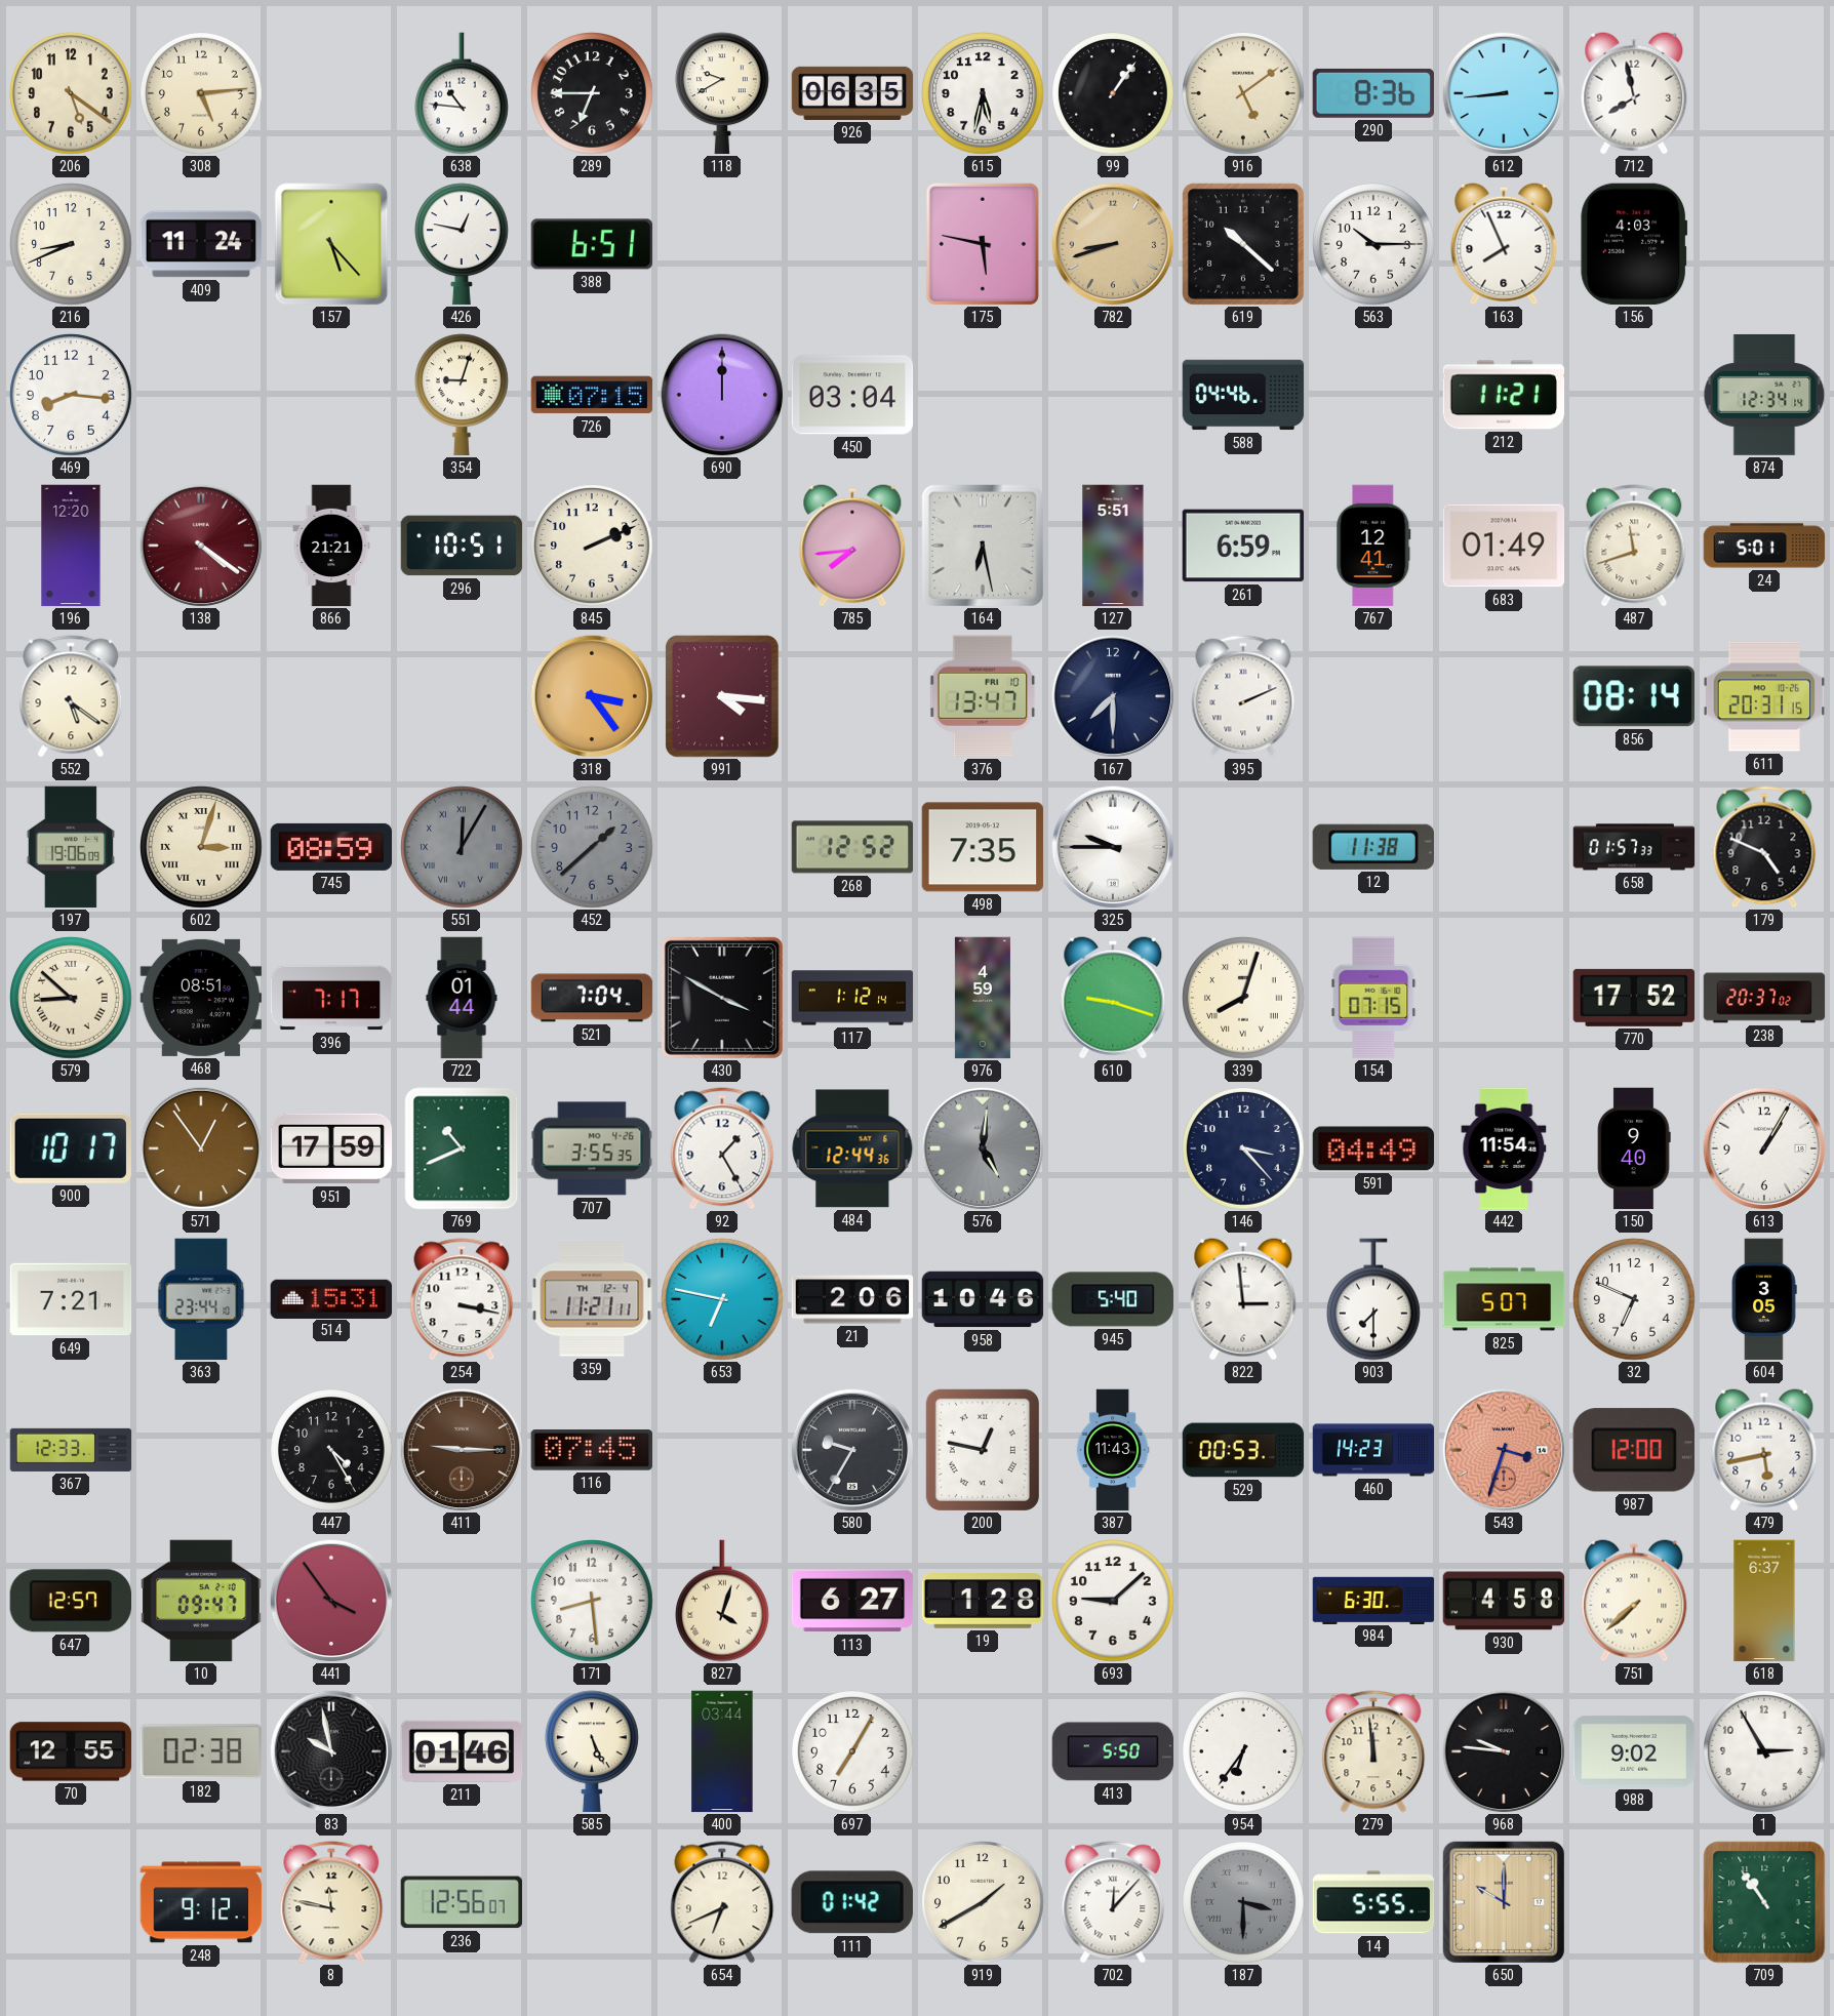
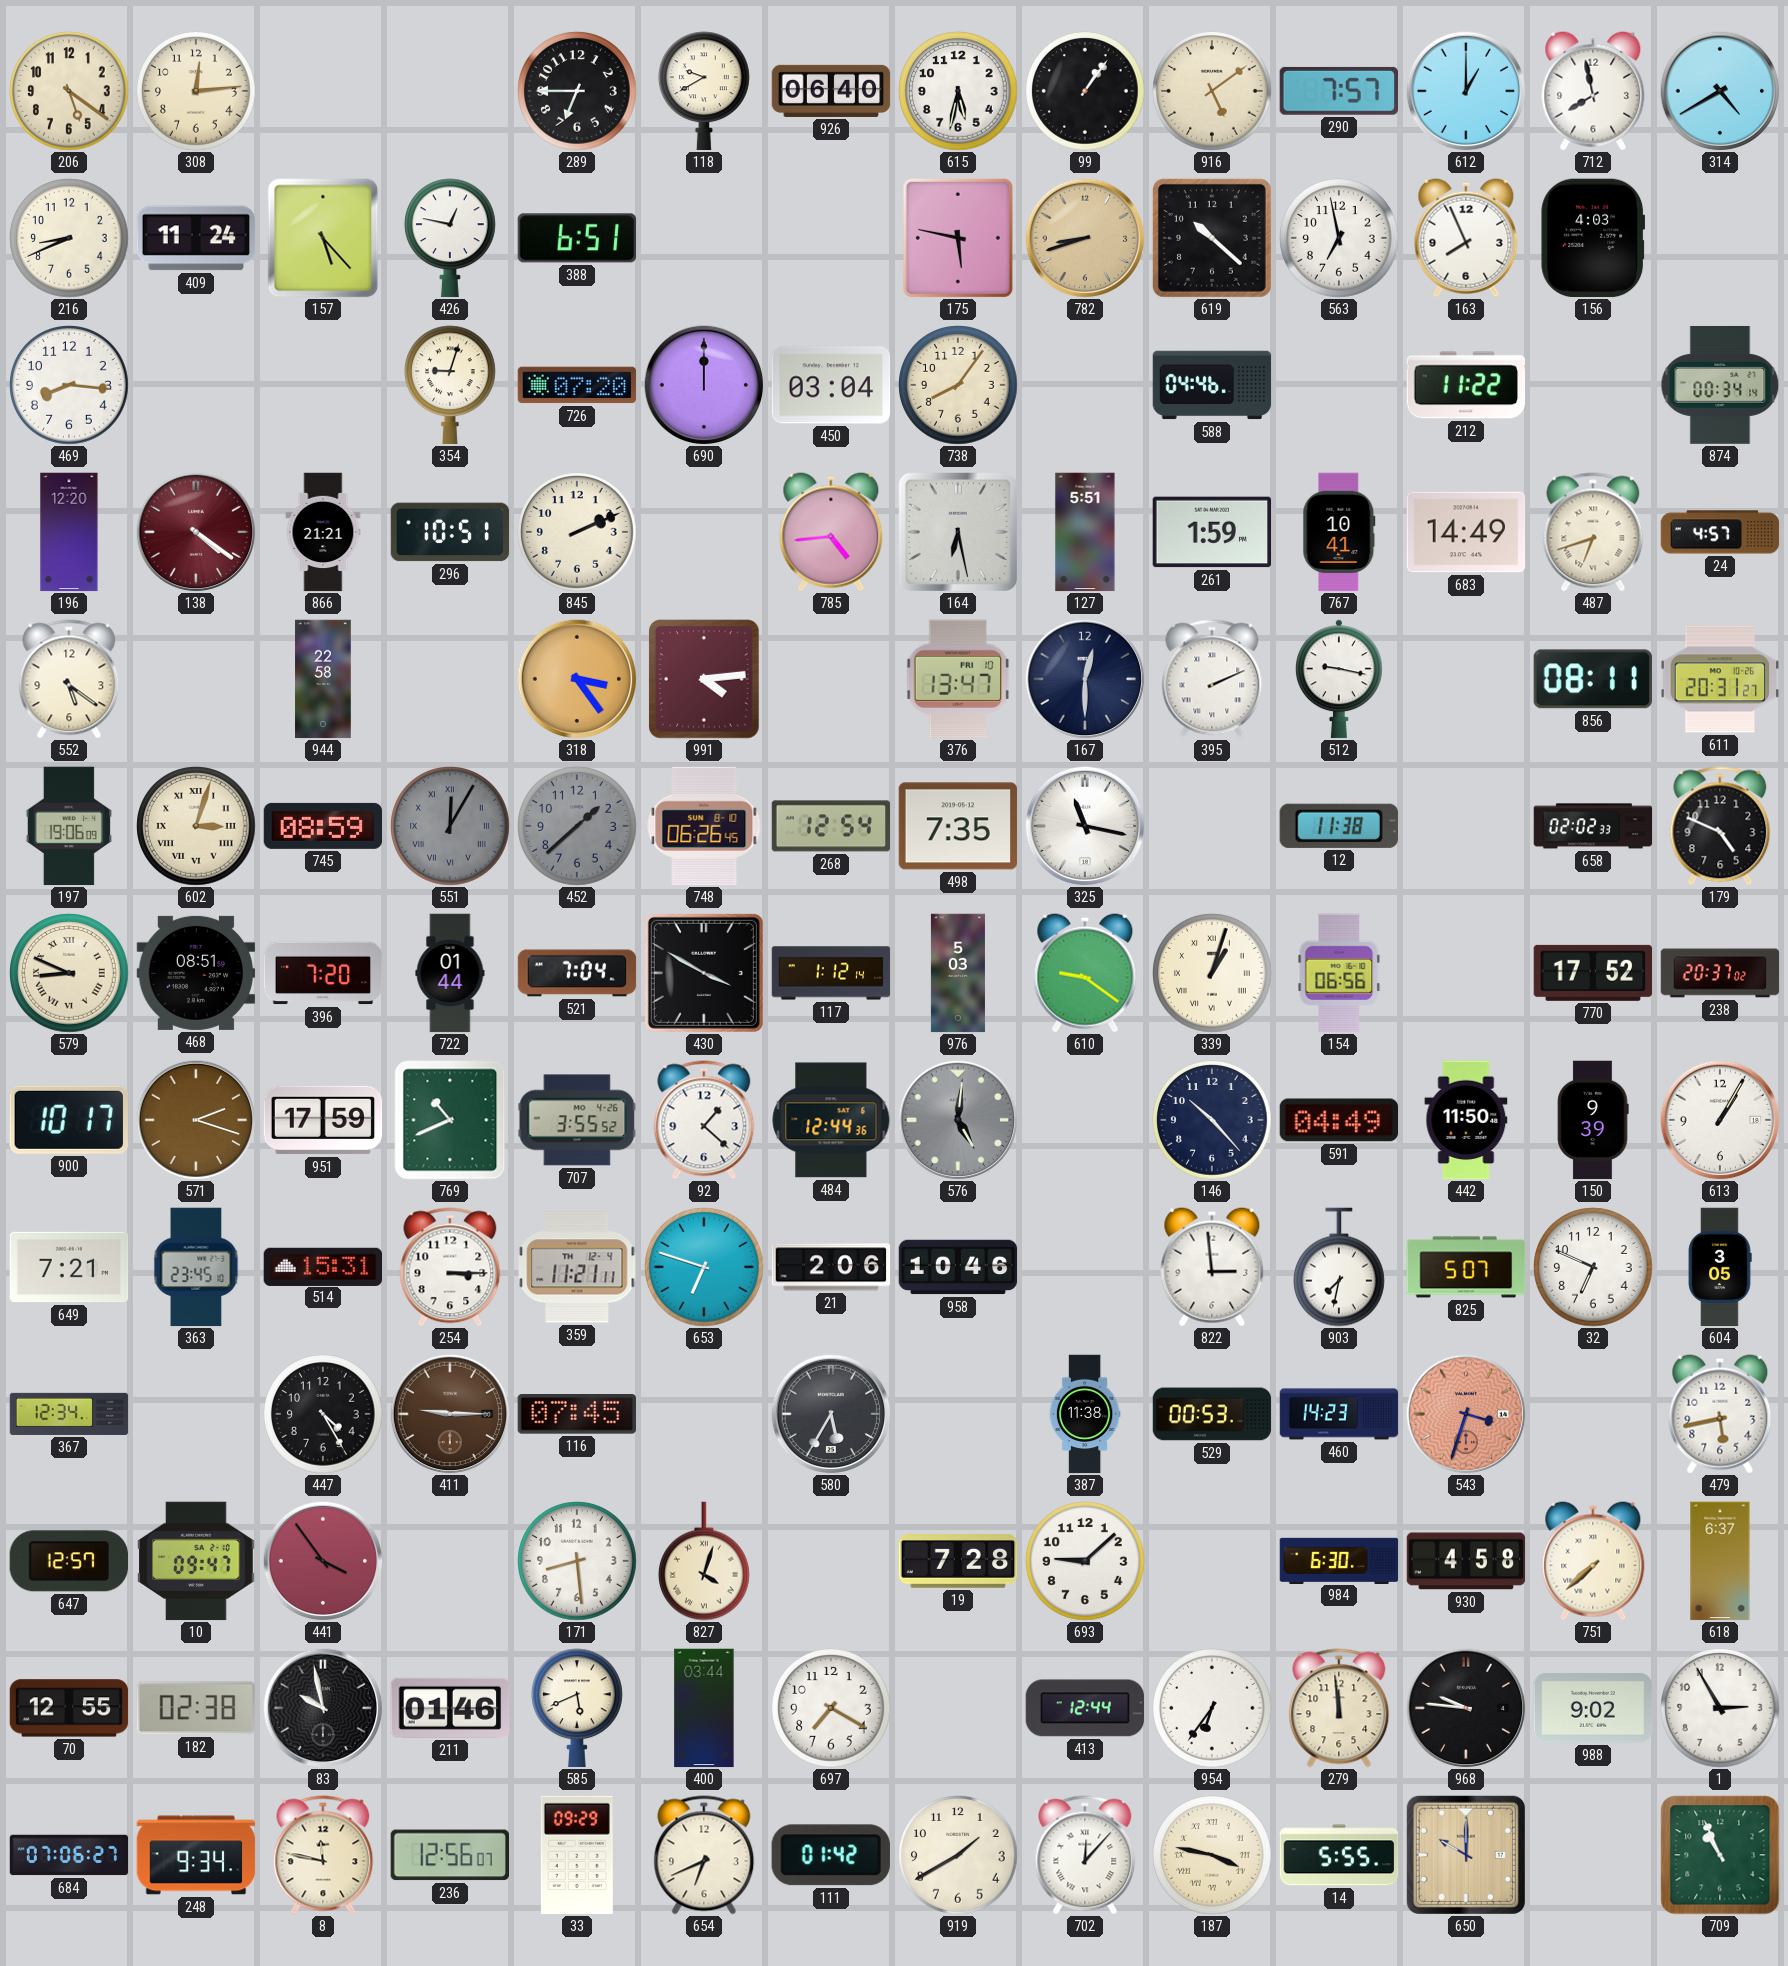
308: 5:14 -> 12:14
638: 10:46 -> none
926: 06:35 -> 06:40
290: 8:36 -> 7:57
612: 8:44 -> 1:00
314: none -> 4:40
563: 10:15 -> 6:58
726: 07:15 -> 07:20
738: none -> 8:06
212: 11:21 -> 11:22
874: 12:34 -> 00:34
785: 7:44 -> 4:44
261: 6:59 -> 1:59
767: 12:41 -> 10:41
683: 01:49 -> 14:49
487: 11:42 -> 6:42
24: 5:01 -> 4:57
944: none -> 22:58
991: 4:16 -> 4:14
167: 7:30 -> 12:30
512: none -> 9:17
856: 08:14 -> 08:11
611: 20:31:15 -> 20:31:27
748: none -> 06:26
268: 12:52 -> 12:54
325: 9:45 -> 11:17
658: 01:57 -> 02:02
579: 8:52 -> 8:49
396: 7:17 -> 7:20
976: 4:59 -> 5:03
610: 9:18 -> 9:21
339: 8:03 -> 1:03
154: 07:15 -> 06:56
571: 12:54 -> 2:18
707: 3:55:35 -> 3:55:52
92: 1:25 -> 1:22
146: 3:23 -> 10:23
442: 11:54 -> 11:50
150: 9:40 -> 9:39
363: 23:44 -> 23:45
254: 3:17 -> 3:15
653: 6:47 -> 6:48
945: 5:40 -> none
903: 7:30 -> 7:32
367: 12:33 -> 12:34
580: 9:35 -> 5:35
200: 12:47 -> none
387: 11:43 -> 11:38
987: 12:00 -> none
113: 6:27 -> none
19: 1:28 -> 7:28
585: 5:26 -> 5:41
697: 7:05 -> 7:20
413: 5:50 -> 12:44
684: none -> 07:06
248: 9:12 -> 9:34
33: none -> 09:29
187: 3:30 -> 3:47
187 dial: grey -> cream
709: 10:54 -> 10:56
